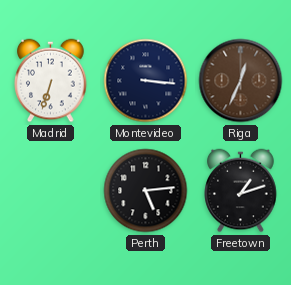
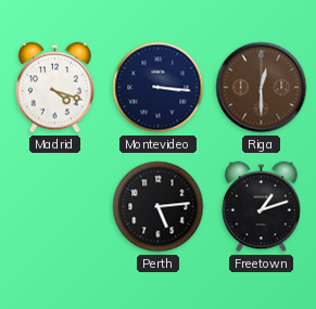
Madrid: 6:33 -> 4:18
Riga: 12:34 -> 12:30
